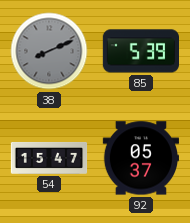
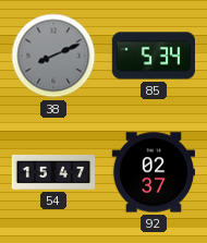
85: 5:39 -> 5:34
92: 05:37 -> 02:37
